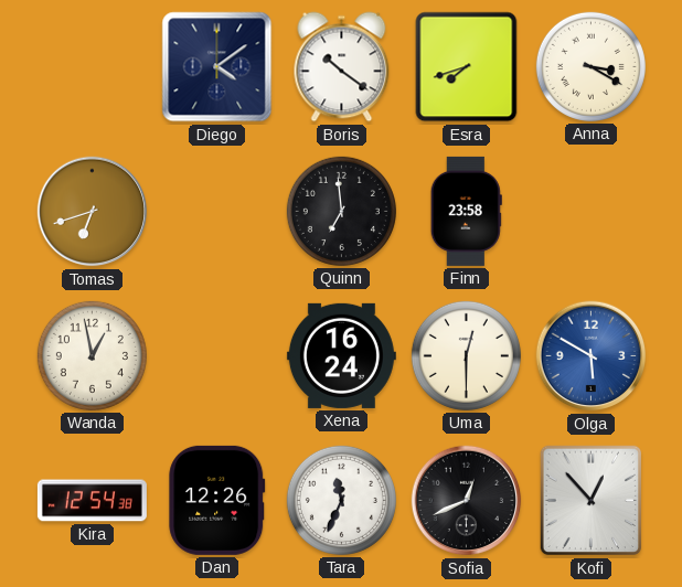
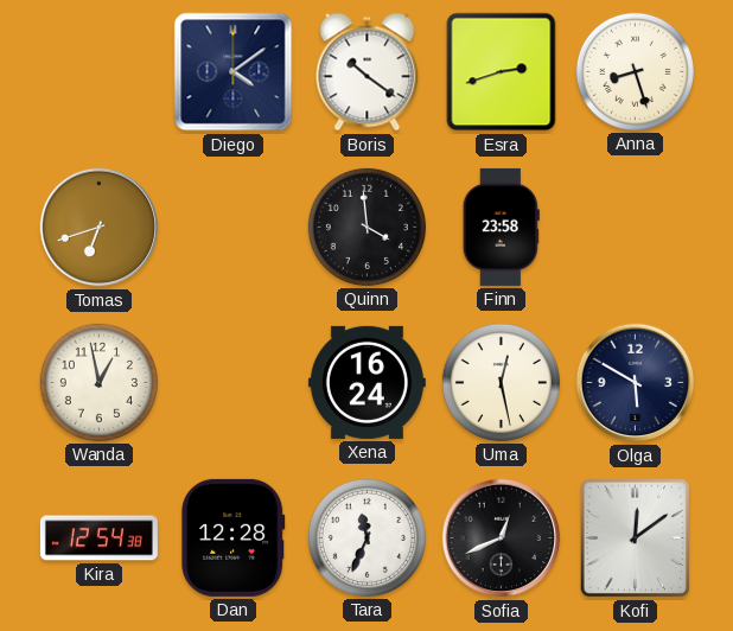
Esra: 7:42 -> 2:42
Anna: 3:20 -> 8:27
Quinn: 6:59 -> 3:59
Uma: 12:30 -> 12:28
Olga dial: blue -> navy
Dan: 12:26 -> 12:28
Kofi: 12:53 -> 12:09
